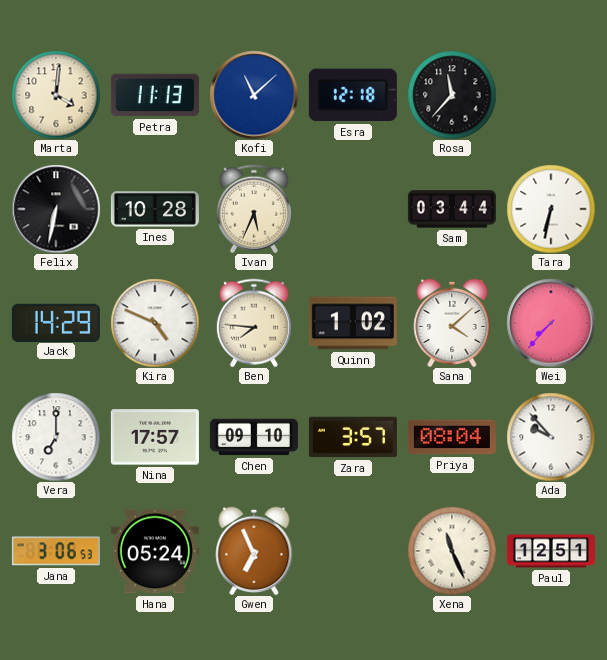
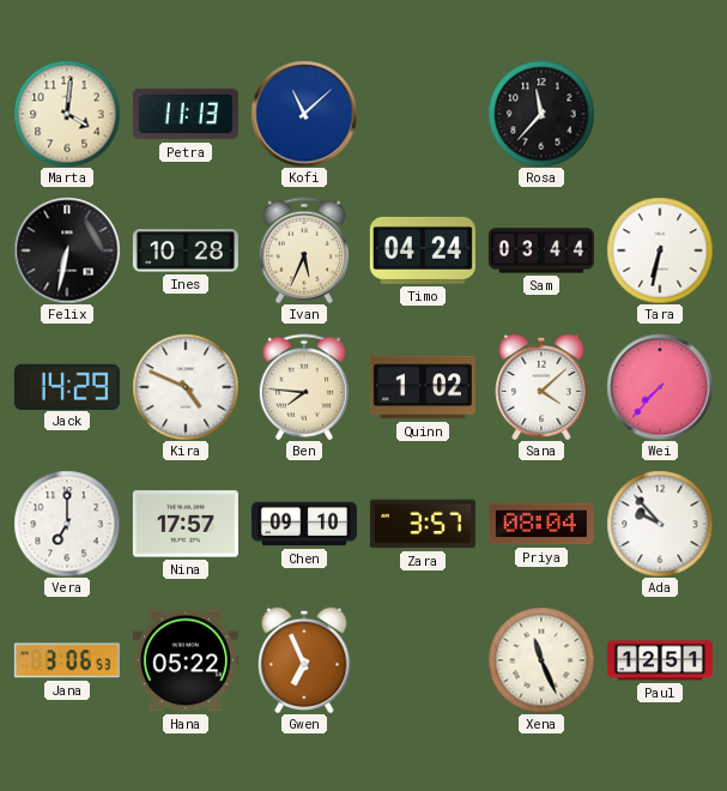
Esra: 12:18 -> none
Timo: none -> 04:24
Hana: 05:24 -> 05:22
